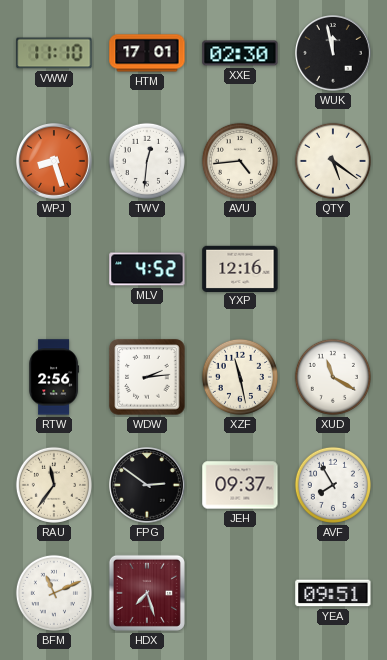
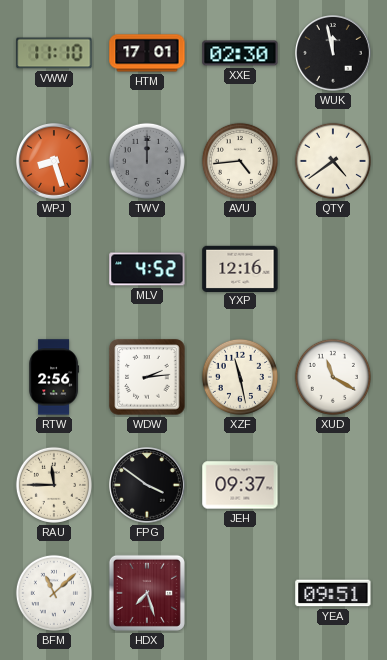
TWV: 12:31 -> 12:00
TWV dial: white -> grey
QTY: 5:21 -> 4:39
RAU: 11:36 -> 11:45
FPG: 2:51 -> 3:51
AVF: 7:55 -> none
BFM: 11:11 -> 11:08
